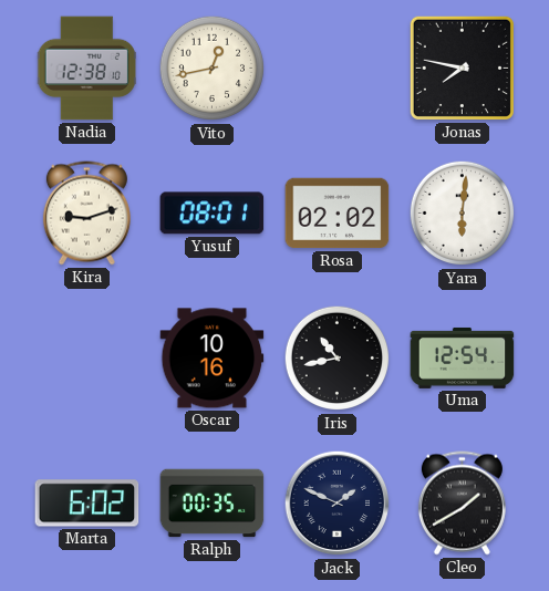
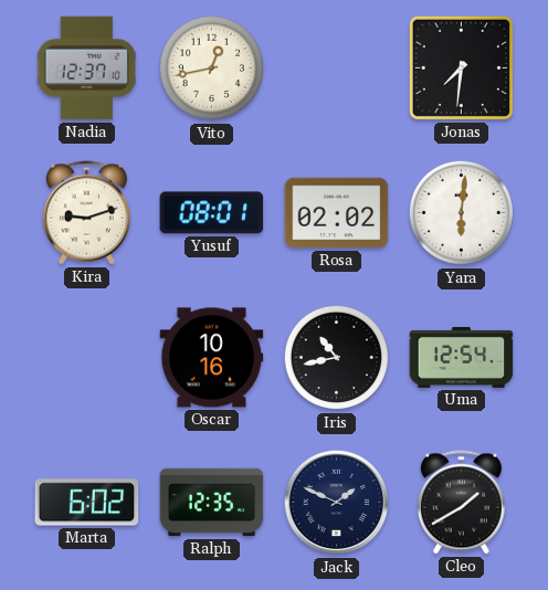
Nadia: 12:38 -> 12:37
Jonas: 7:47 -> 7:31
Ralph: 00:35 -> 12:35
